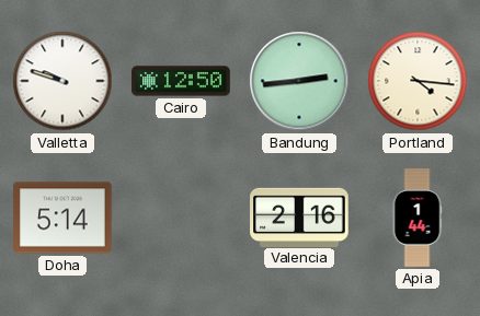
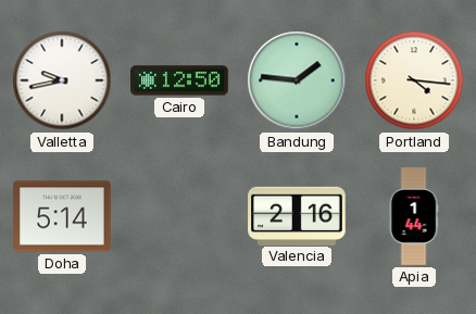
Valletta: 9:48 -> 9:43
Bandung: 2:44 -> 1:46
